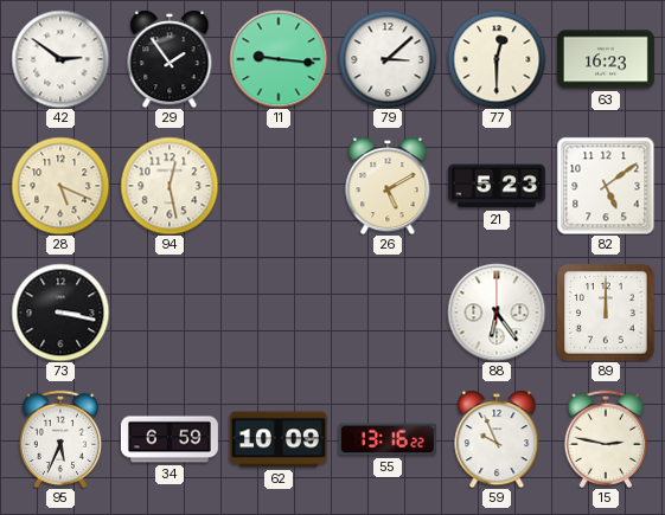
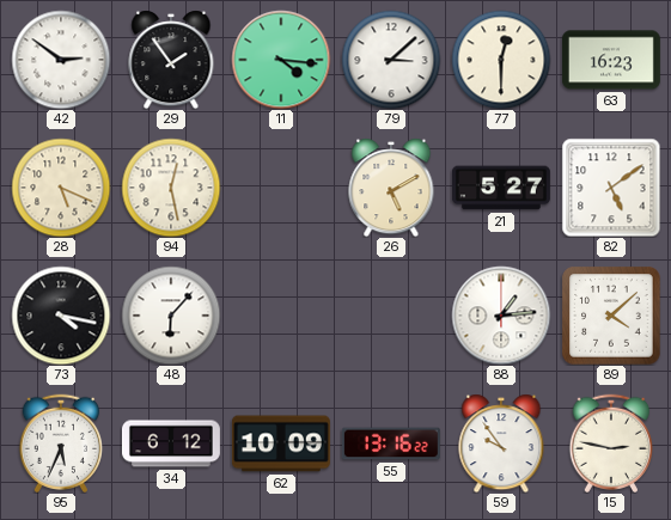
11: 9:16 -> 4:16
21: 5:23 -> 5:27
73: 3:17 -> 4:17
48: none -> 6:07
88: 6:24 -> 1:14
89: 12:00 -> 4:08
34: 6:59 -> 6:12
59: 9:56 -> 9:54
